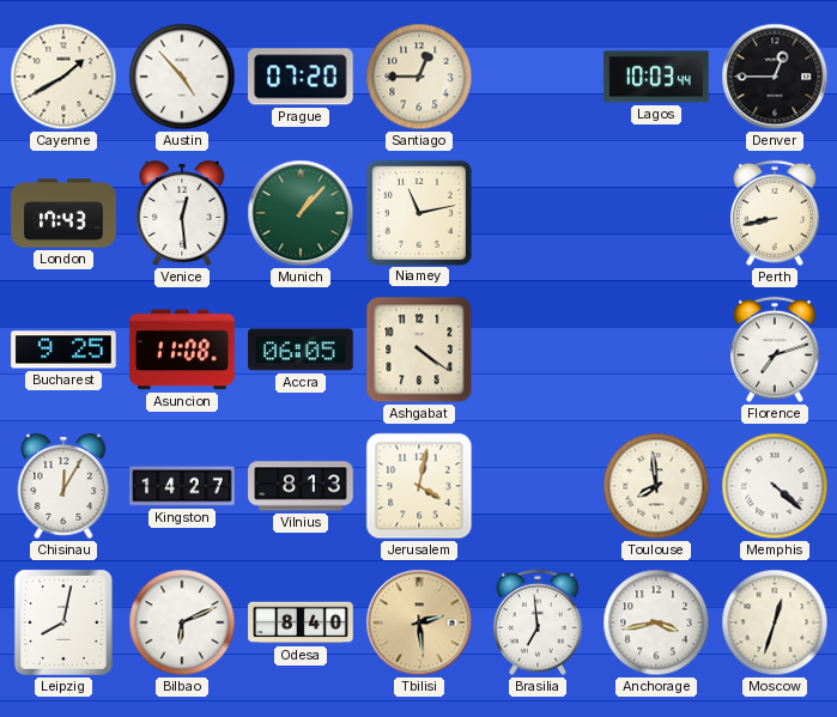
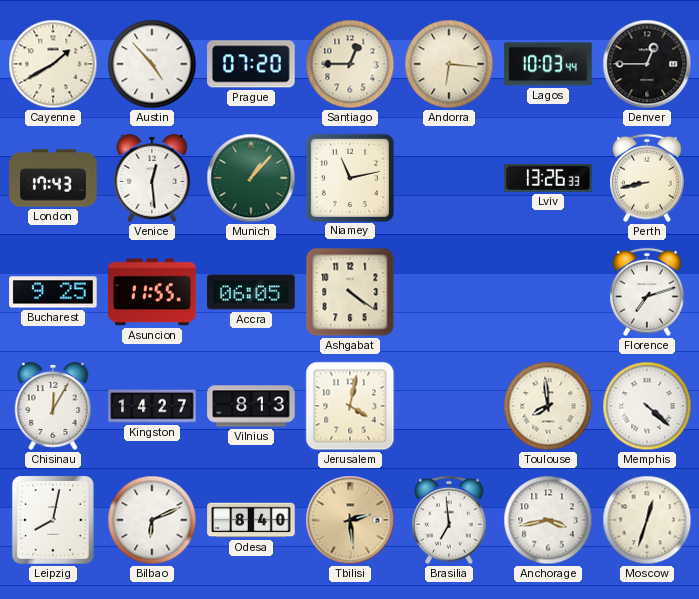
Andorra: none -> 6:16
Lviv: none -> 13:26
Asuncion: 11:08 -> 11:55
